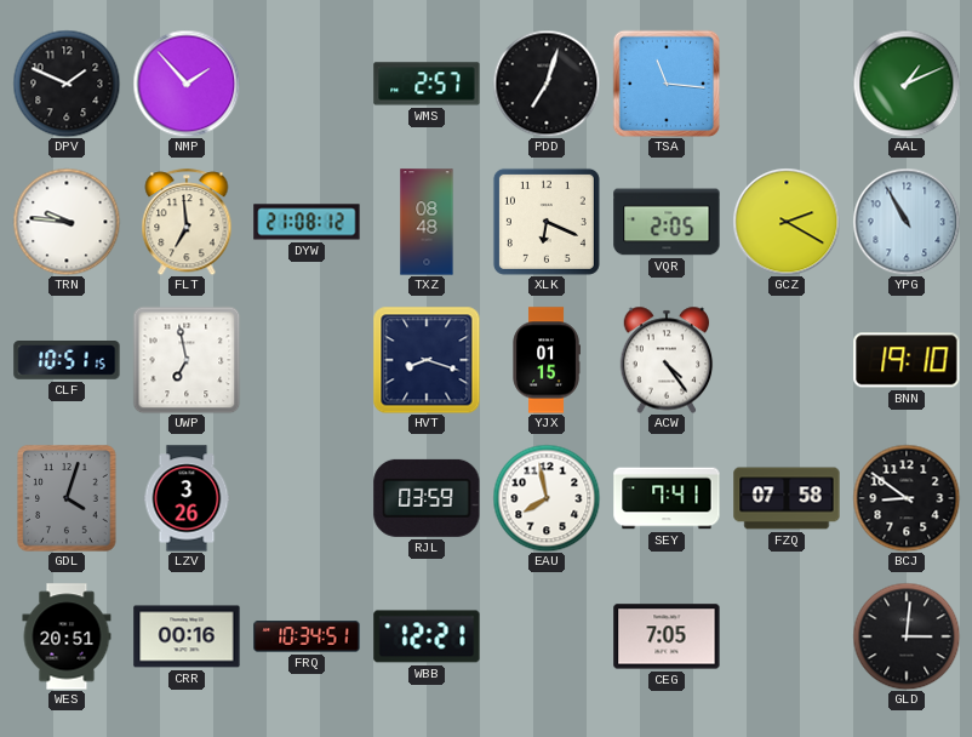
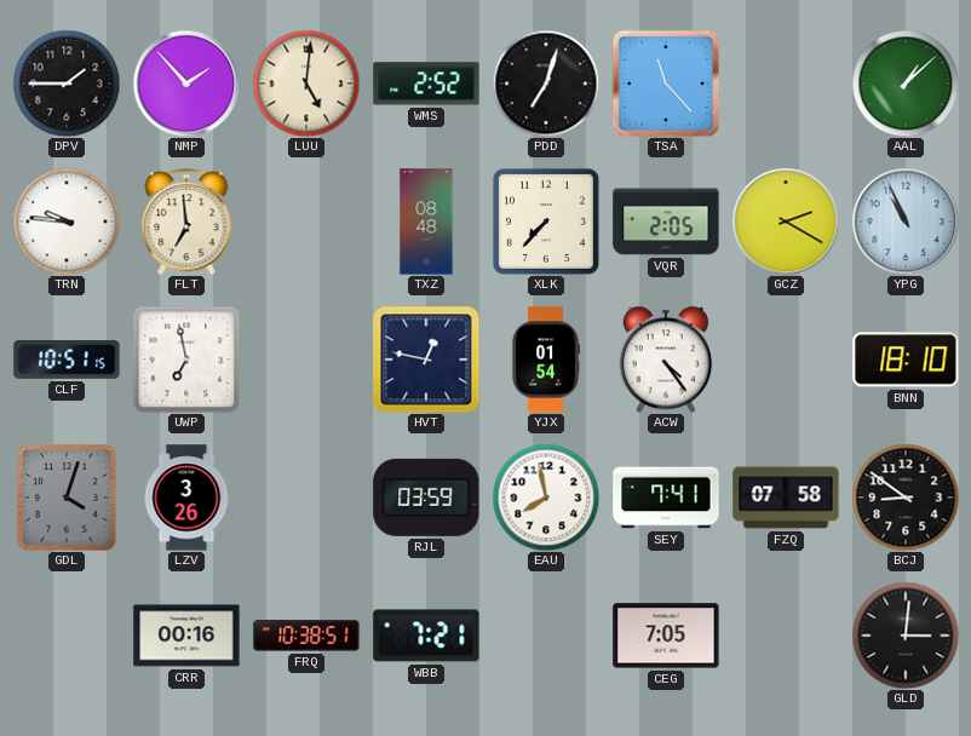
DPV: 1:49 -> 1:45
LUU: none -> 5:01
WMS: 2:57 -> 2:52
TSA: 11:16 -> 11:23
AAL: 1:11 -> 1:08
DYW: 21:08 -> none
XLK: 6:19 -> 7:37
YPG: 10:55 -> 10:56
HVT: 8:18 -> 12:47
YJX: 01:15 -> 01:54
BNN: 19:10 -> 18:10
WES: 20:51 -> none
FRQ: 10:34 -> 10:38
WBB: 12:21 -> 7:21
